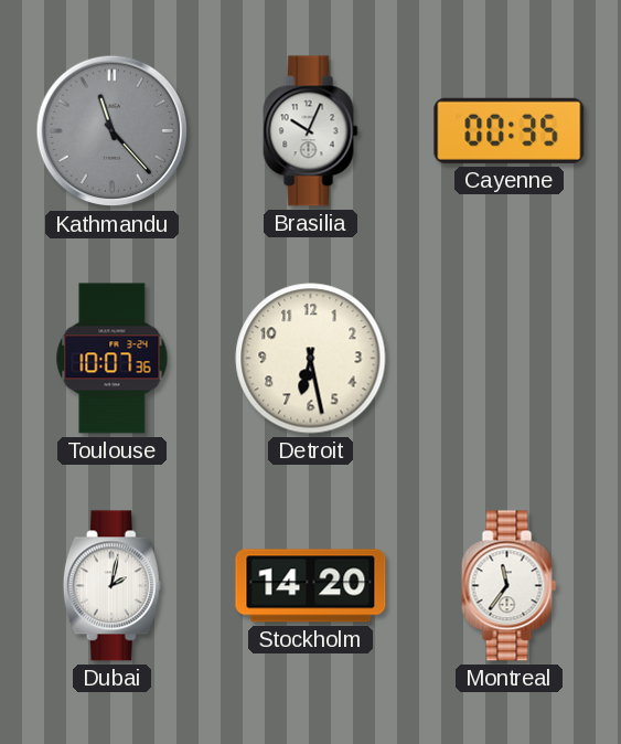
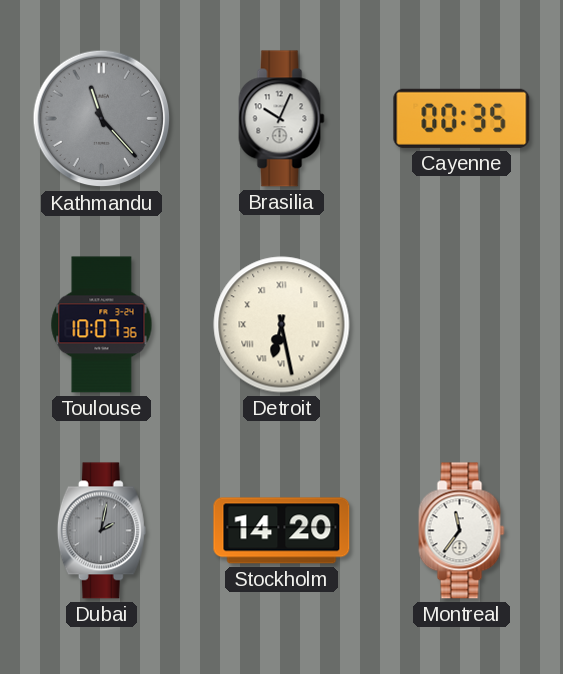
Detroit numerals: Arabic -> Roman
Dubai dial: white -> grey
